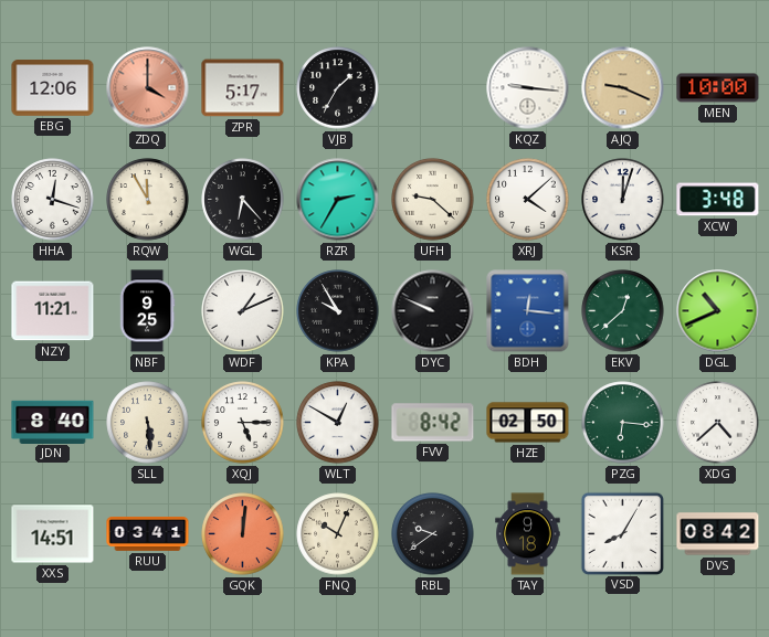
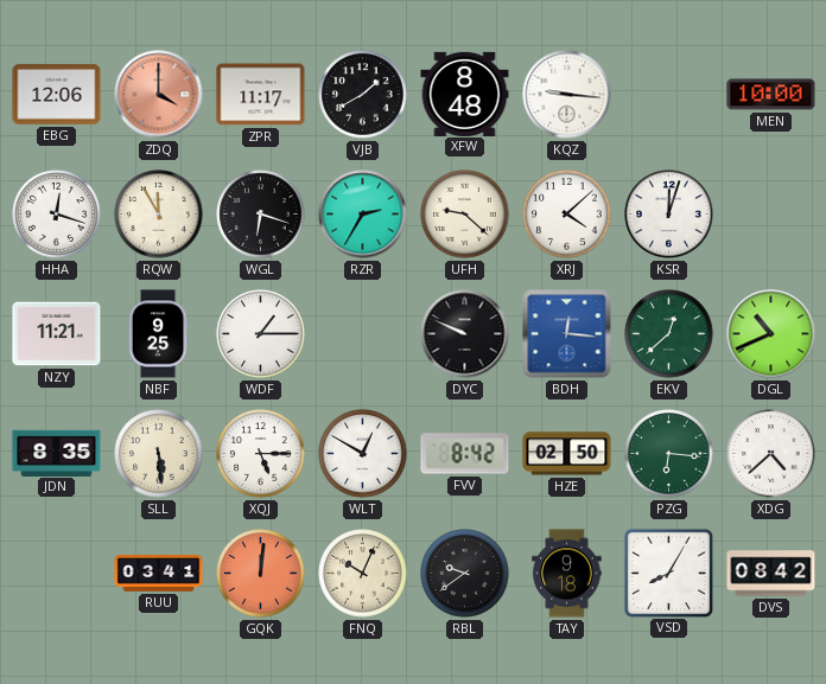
ZPR: 5:17 -> 11:17
VJB: 1:35 -> 1:40
XFW: none -> 8:48
AJQ: 9:19 -> none
WGL: 6:23 -> 6:18
XCW: 3:48 -> none
WDF: 1:11 -> 1:15
KPA: 9:55 -> none
JDN: 8:40 -> 8:35
XXS: 14:51 -> none
